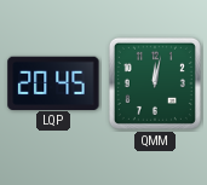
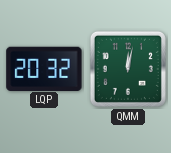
LQP: 20:45 -> 20:32
